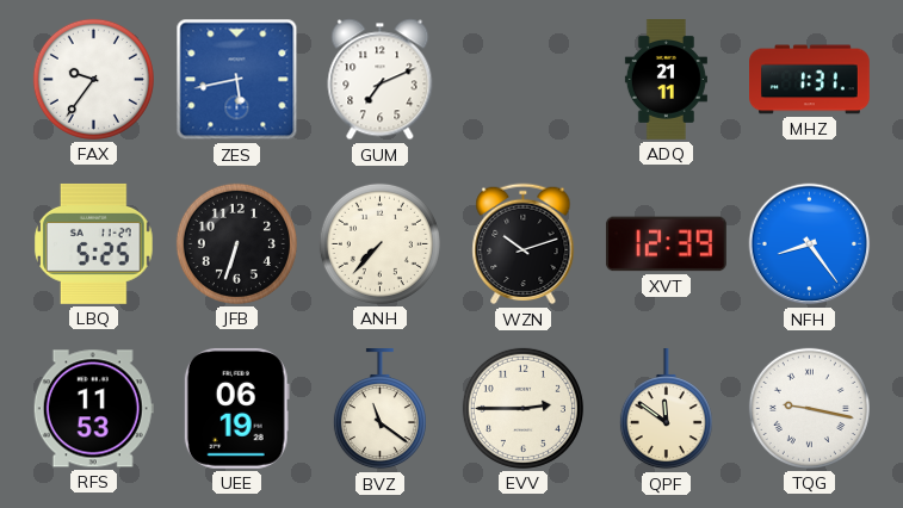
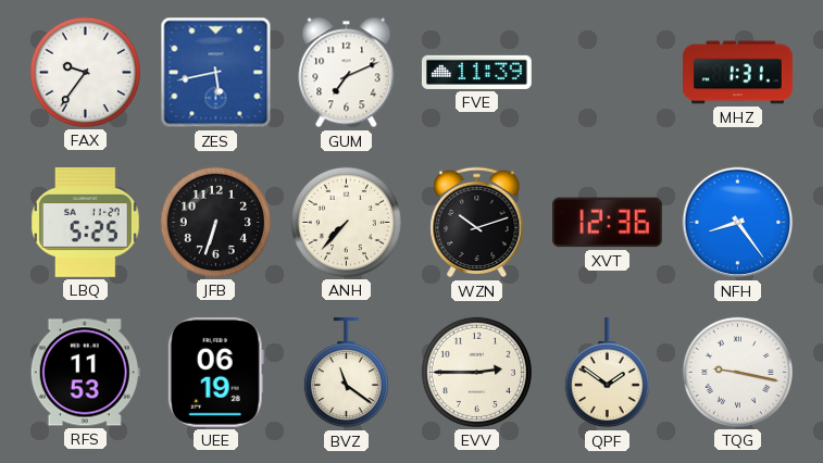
FVE: none -> 11:39
ADQ: 21:11 -> none
XVT: 12:39 -> 12:36
QPF: 11:51 -> 1:51
